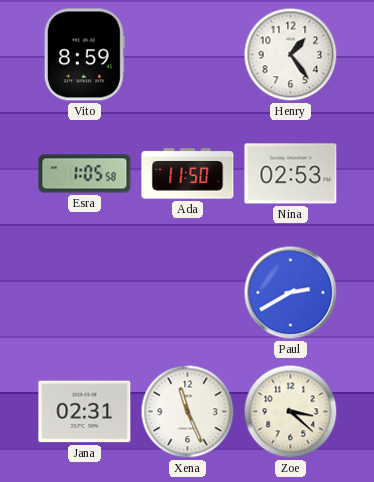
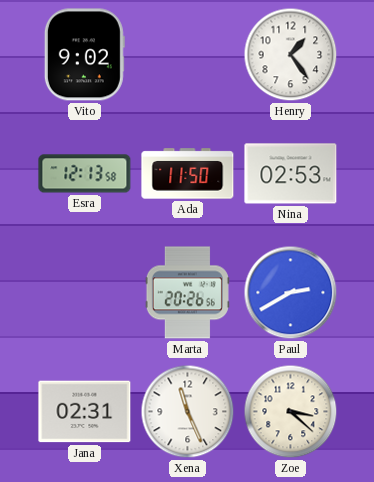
Vito: 8:59 -> 9:02
Esra: 1:05 -> 12:13
Marta: none -> 20:26
